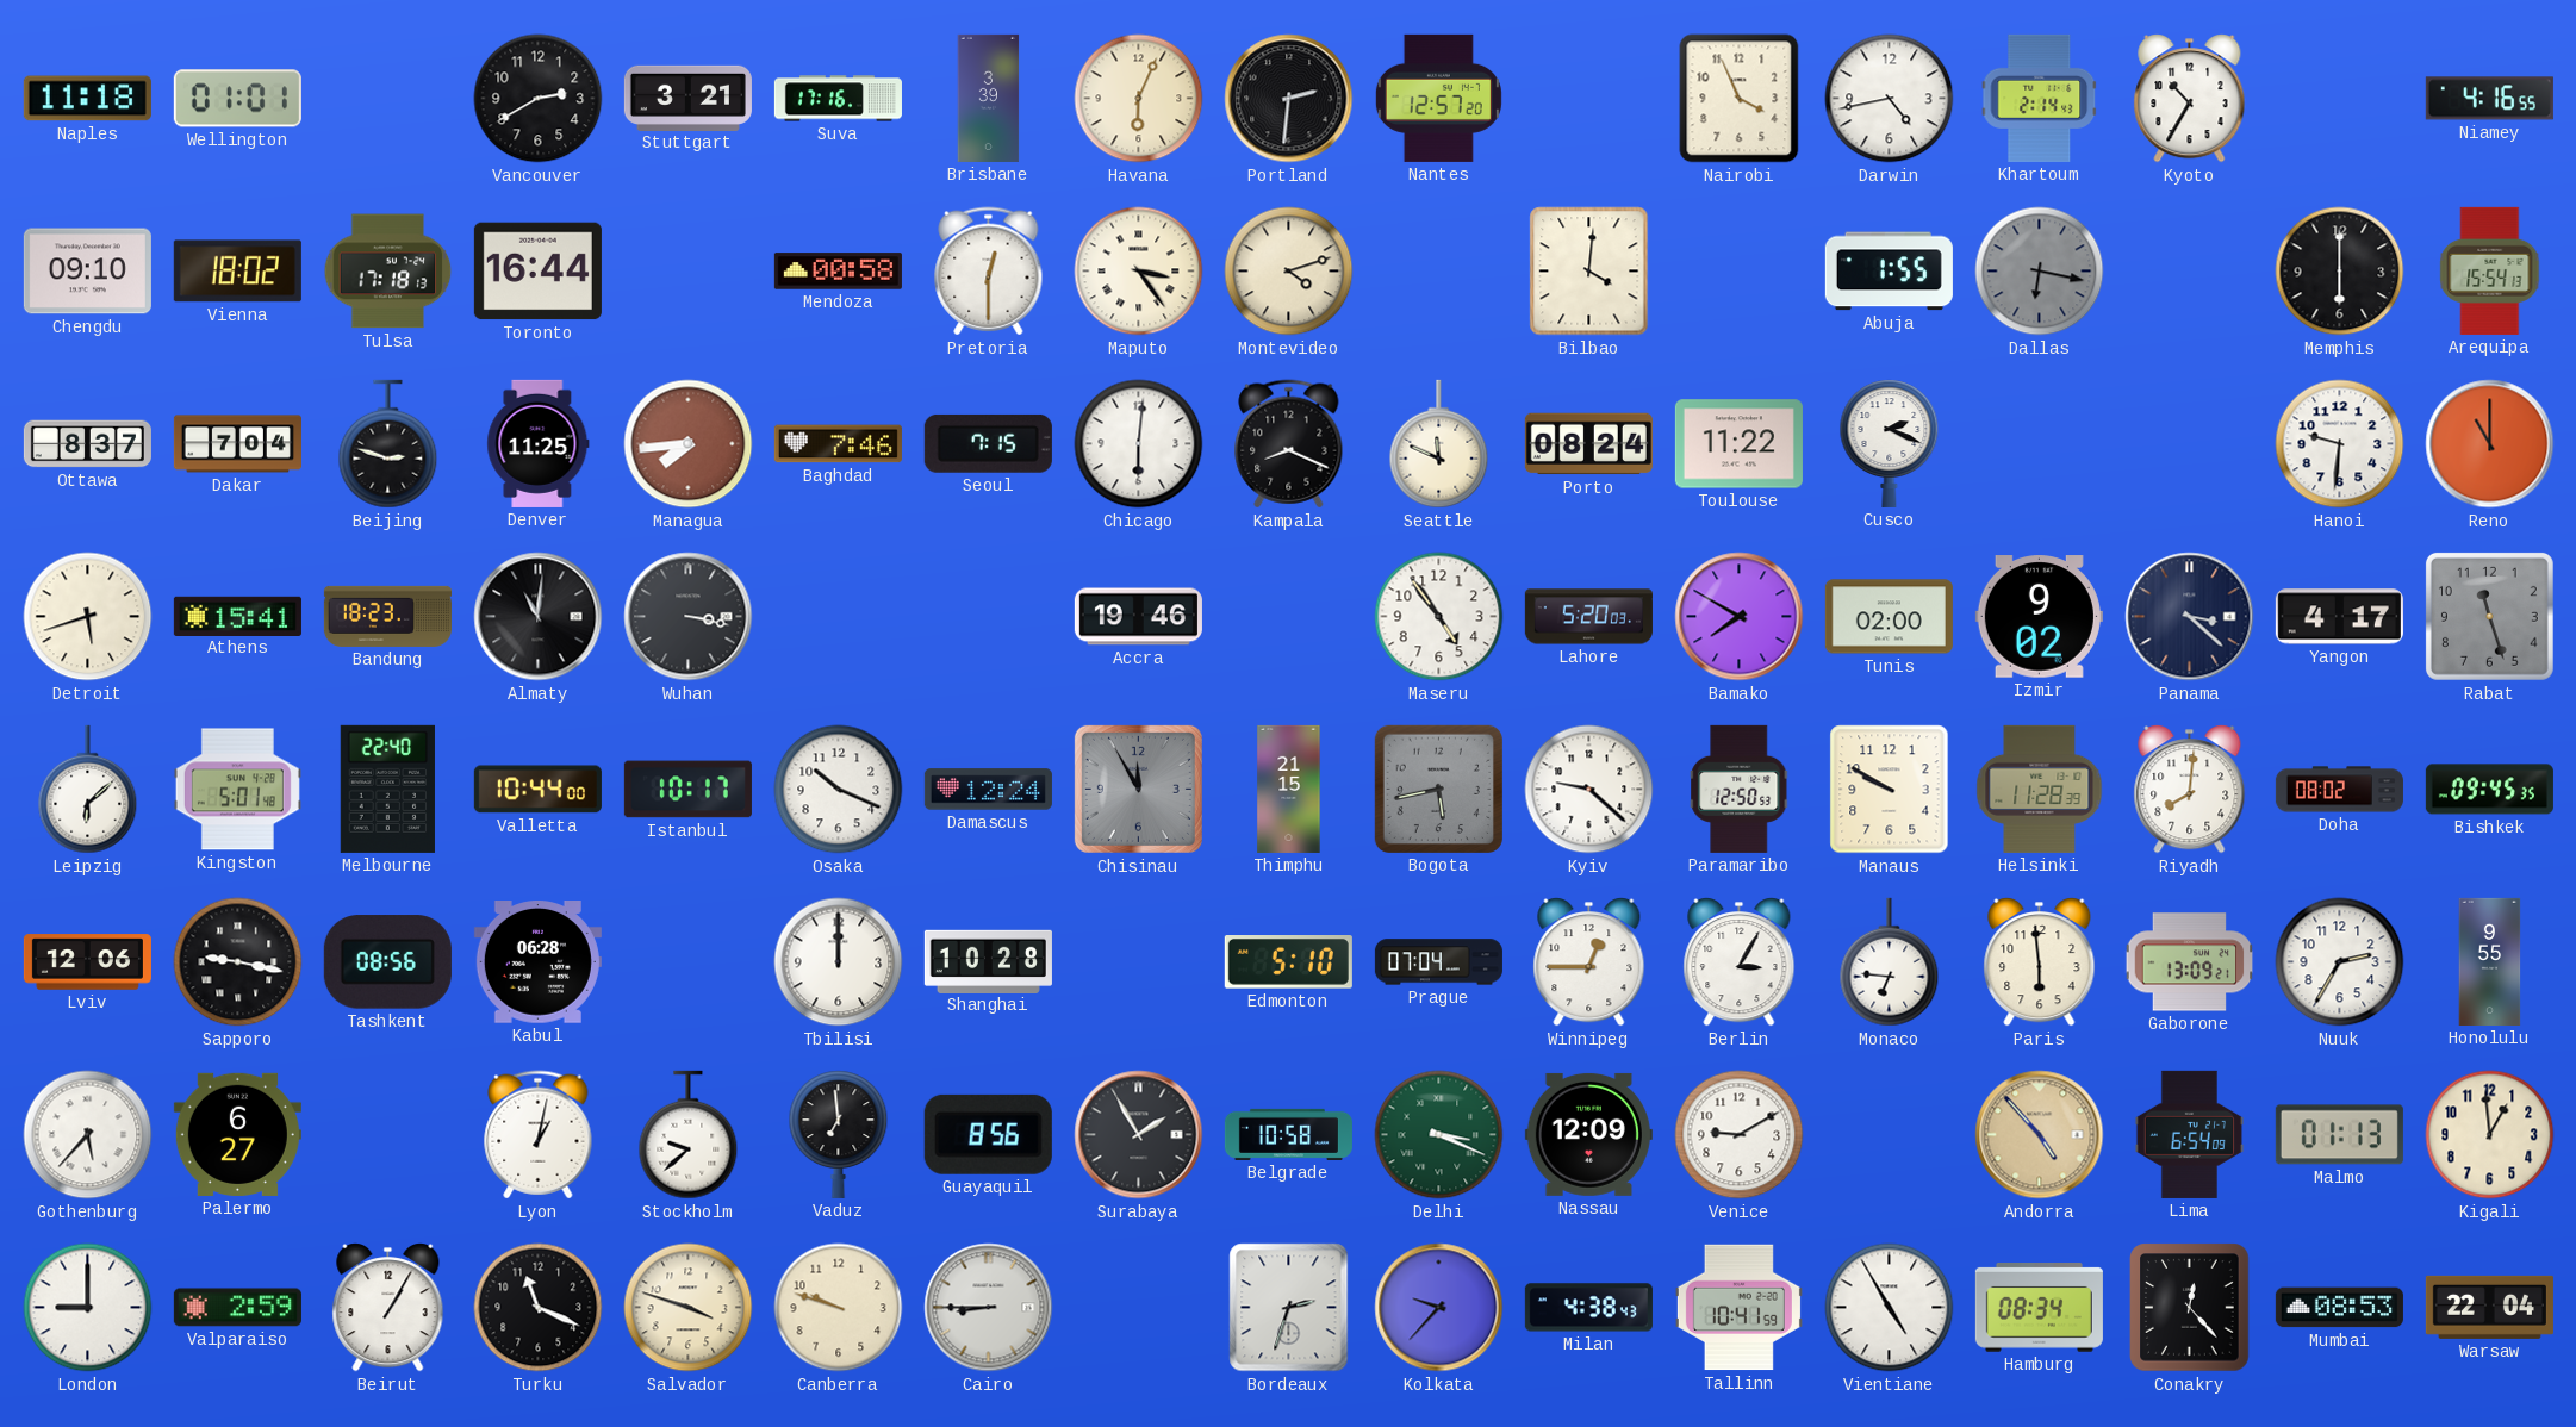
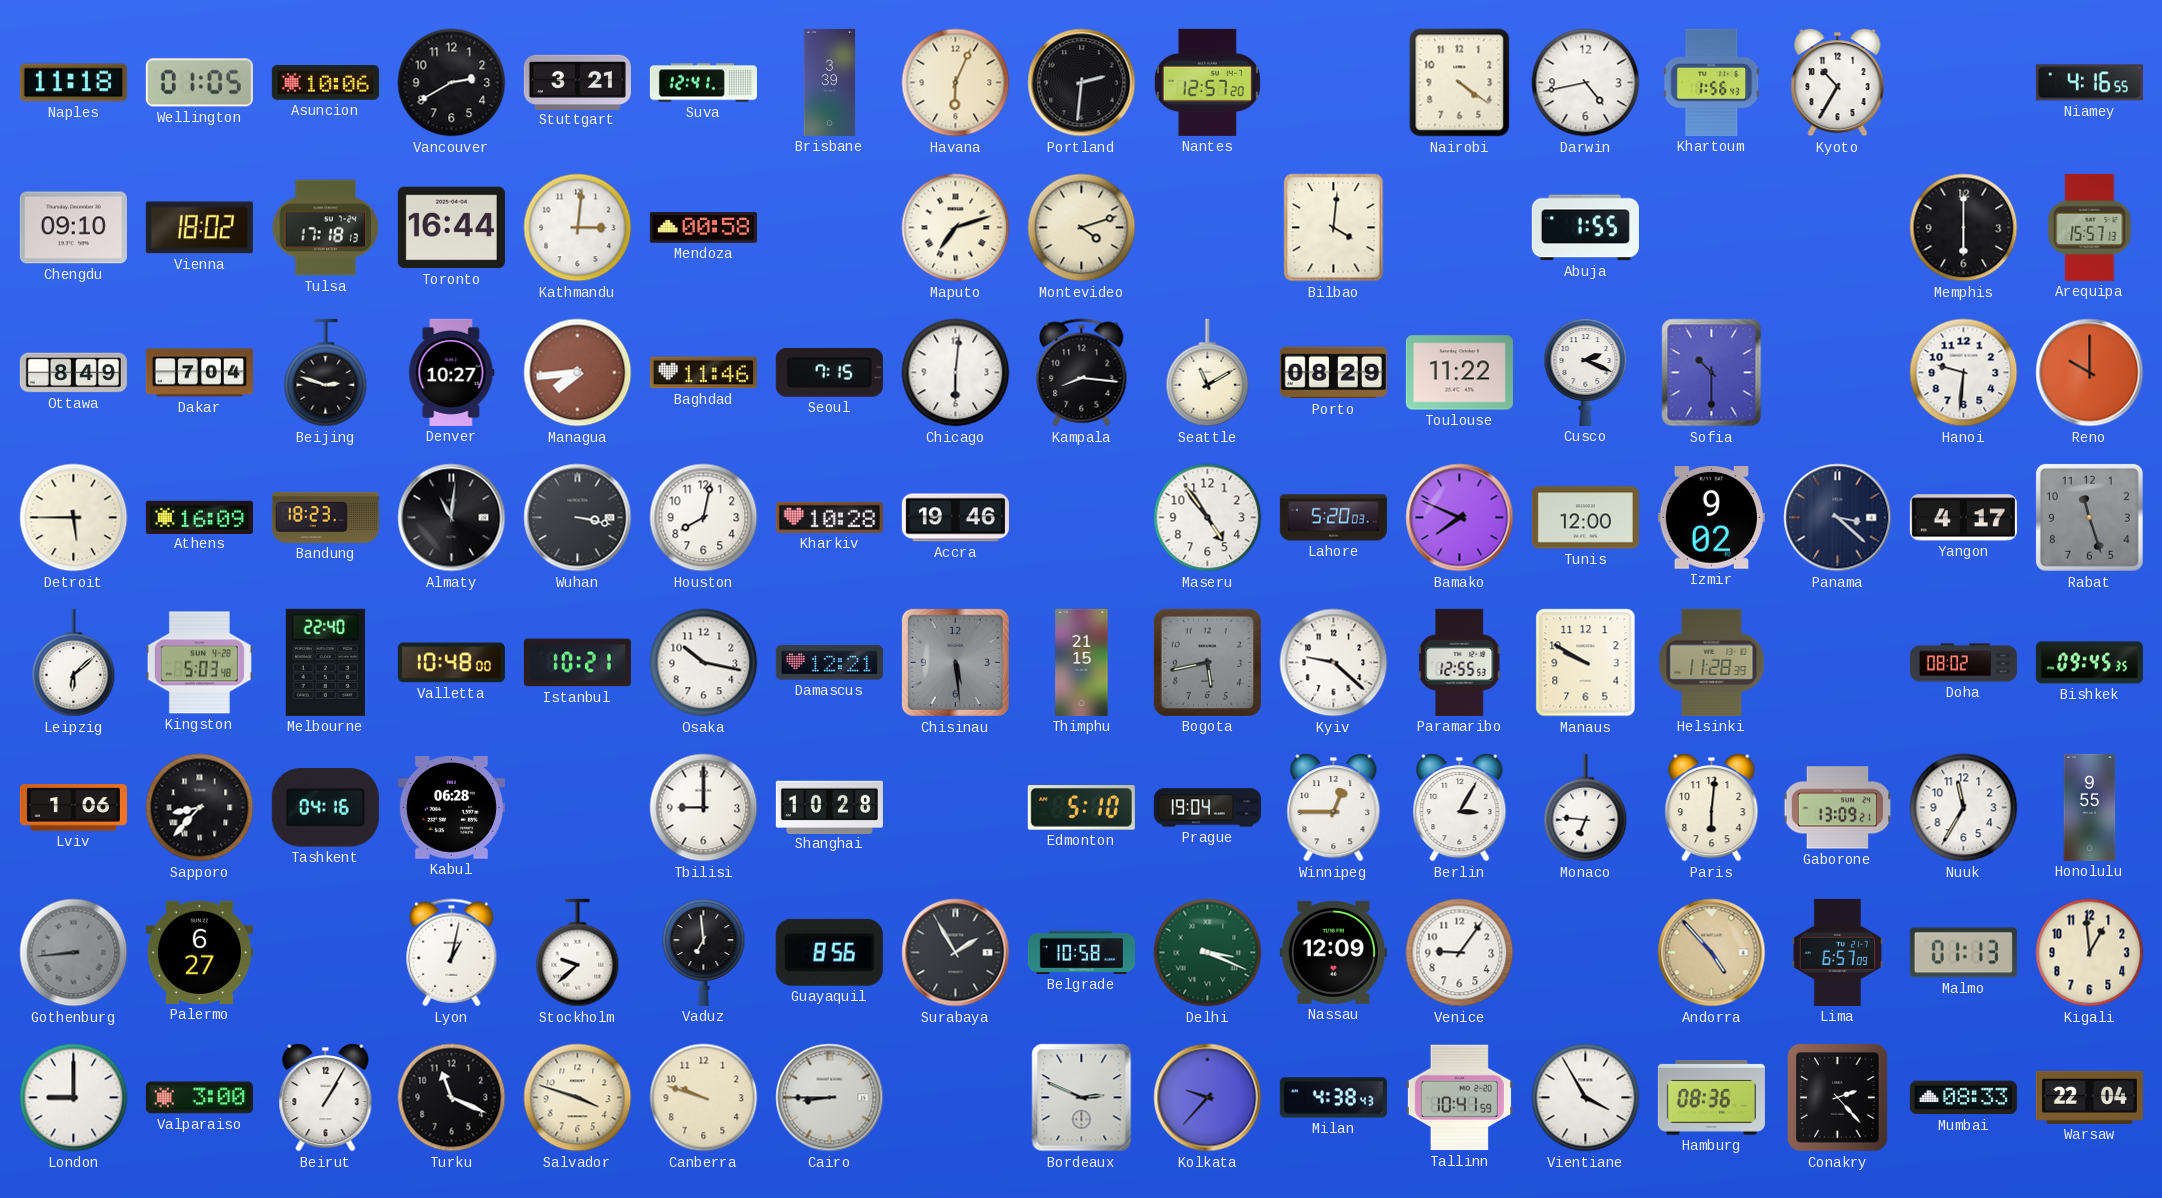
Wellington: 01:01 -> 01:05
Asuncion: none -> 10:06
Suva: 17:16 -> 12:41
Nairobi: 3:56 -> 4:21
Khartoum: 2:14 -> 1:56
Kathmandu: none -> 3:01
Pretoria: 12:30 -> none
Maputo: 3:24 -> 7:12
Dallas: 6:17 -> none
Arequipa: 15:54 -> 15:57
Ottawa: 8:37 -> 8:49
Denver: 11:25 -> 10:27
Baghdad: 7:46 -> 11:46
Kampala: 8:19 -> 8:16
Seattle: 11:49 -> 11:10
Porto: 08:24 -> 08:29
Sofia: none -> 10:30
Reno: 11:00 -> 10:00
Detroit: 5:42 -> 5:45
Athens: 15:41 -> 16:09
Houston: none -> 8:02
Kharkiv: none -> 10:28
Bamako: 7:50 -> 7:49
Tunis: 02:00 -> 12:00
Kingston: 5:01 -> 5:03
Valletta: 10:44 -> 10:48
Istanbul: 10:17 -> 10:21
Osaka: 10:19 -> 10:17
Damascus: 12:24 -> 12:21
Chisinau: 11:55 -> 5:29
Paramaribo: 12:50 -> 12:55
Riyadh: 8:01 -> none
Lviv: 12:06 -> 1:06
Sapporo: 9:17 -> 8:37
Tashkent: 08:56 -> 04:16
Tbilisi: 12:00 -> 9:00
Prague: 07:04 -> 19:04
Paris: 5:59 -> 6:01
Nuuk: 2:35 -> 11:35
Gothenburg: 5:37 -> 8:44
Gothenburg dial: white -> grey
Venice: 9:10 -> 9:06
Lima: 6:54 -> 6:57
Valparaiso: 2:59 -> 3:00
Bordeaux: 2:33 -> 2:49
Vientiane: 4:55 -> 3:55
Hamburg: 08:34 -> 08:36
Conakry: 12:23 -> 2:23
Mumbai: 08:53 -> 08:33
